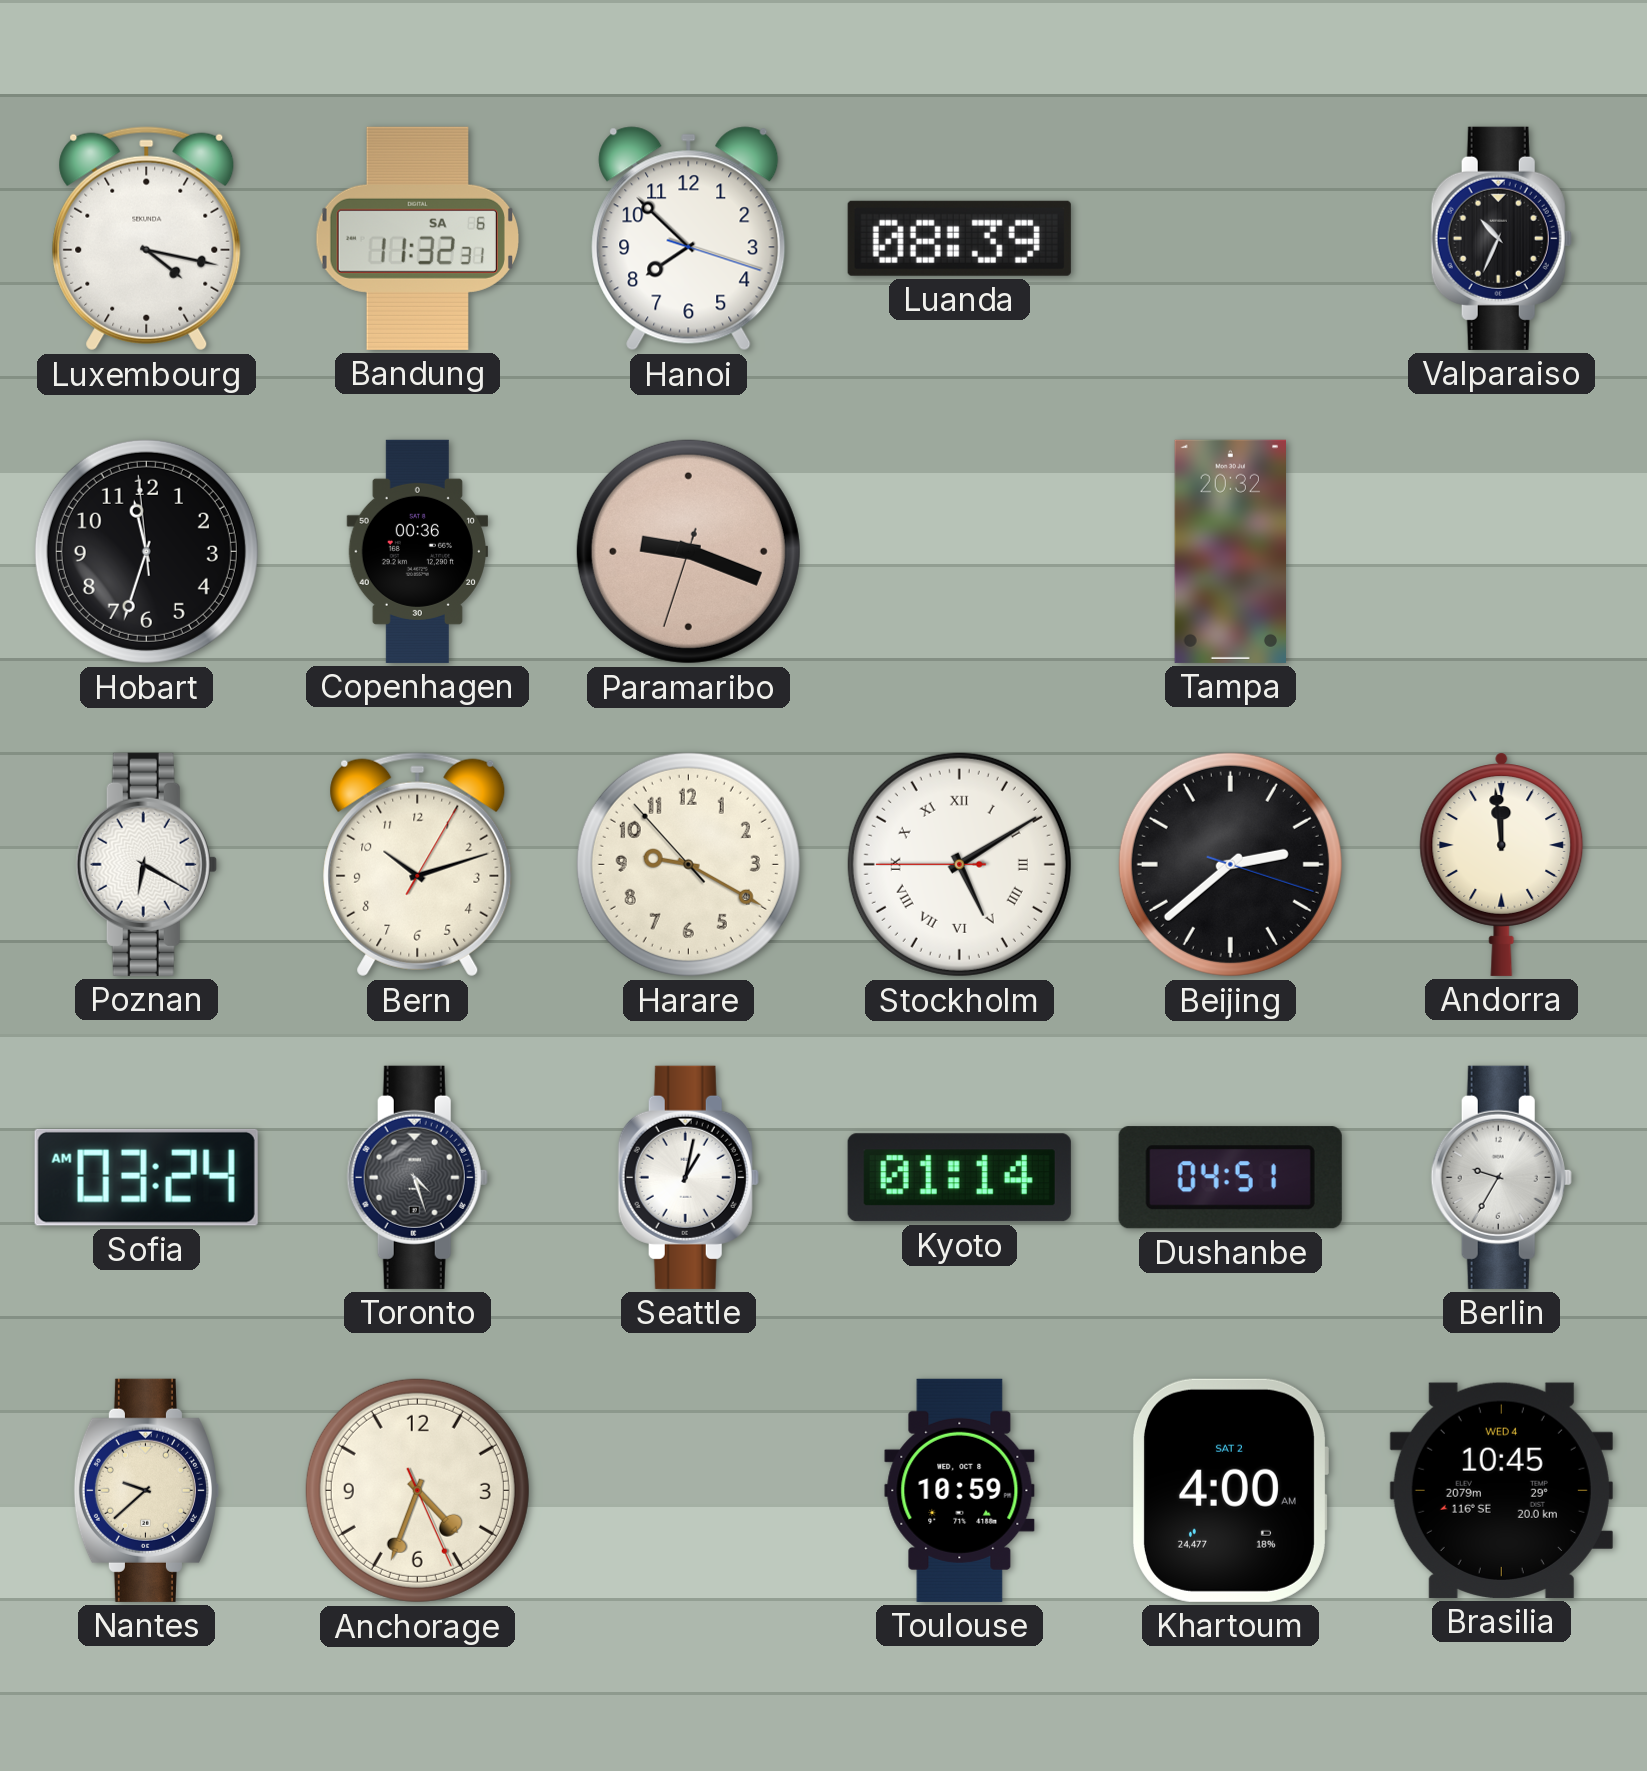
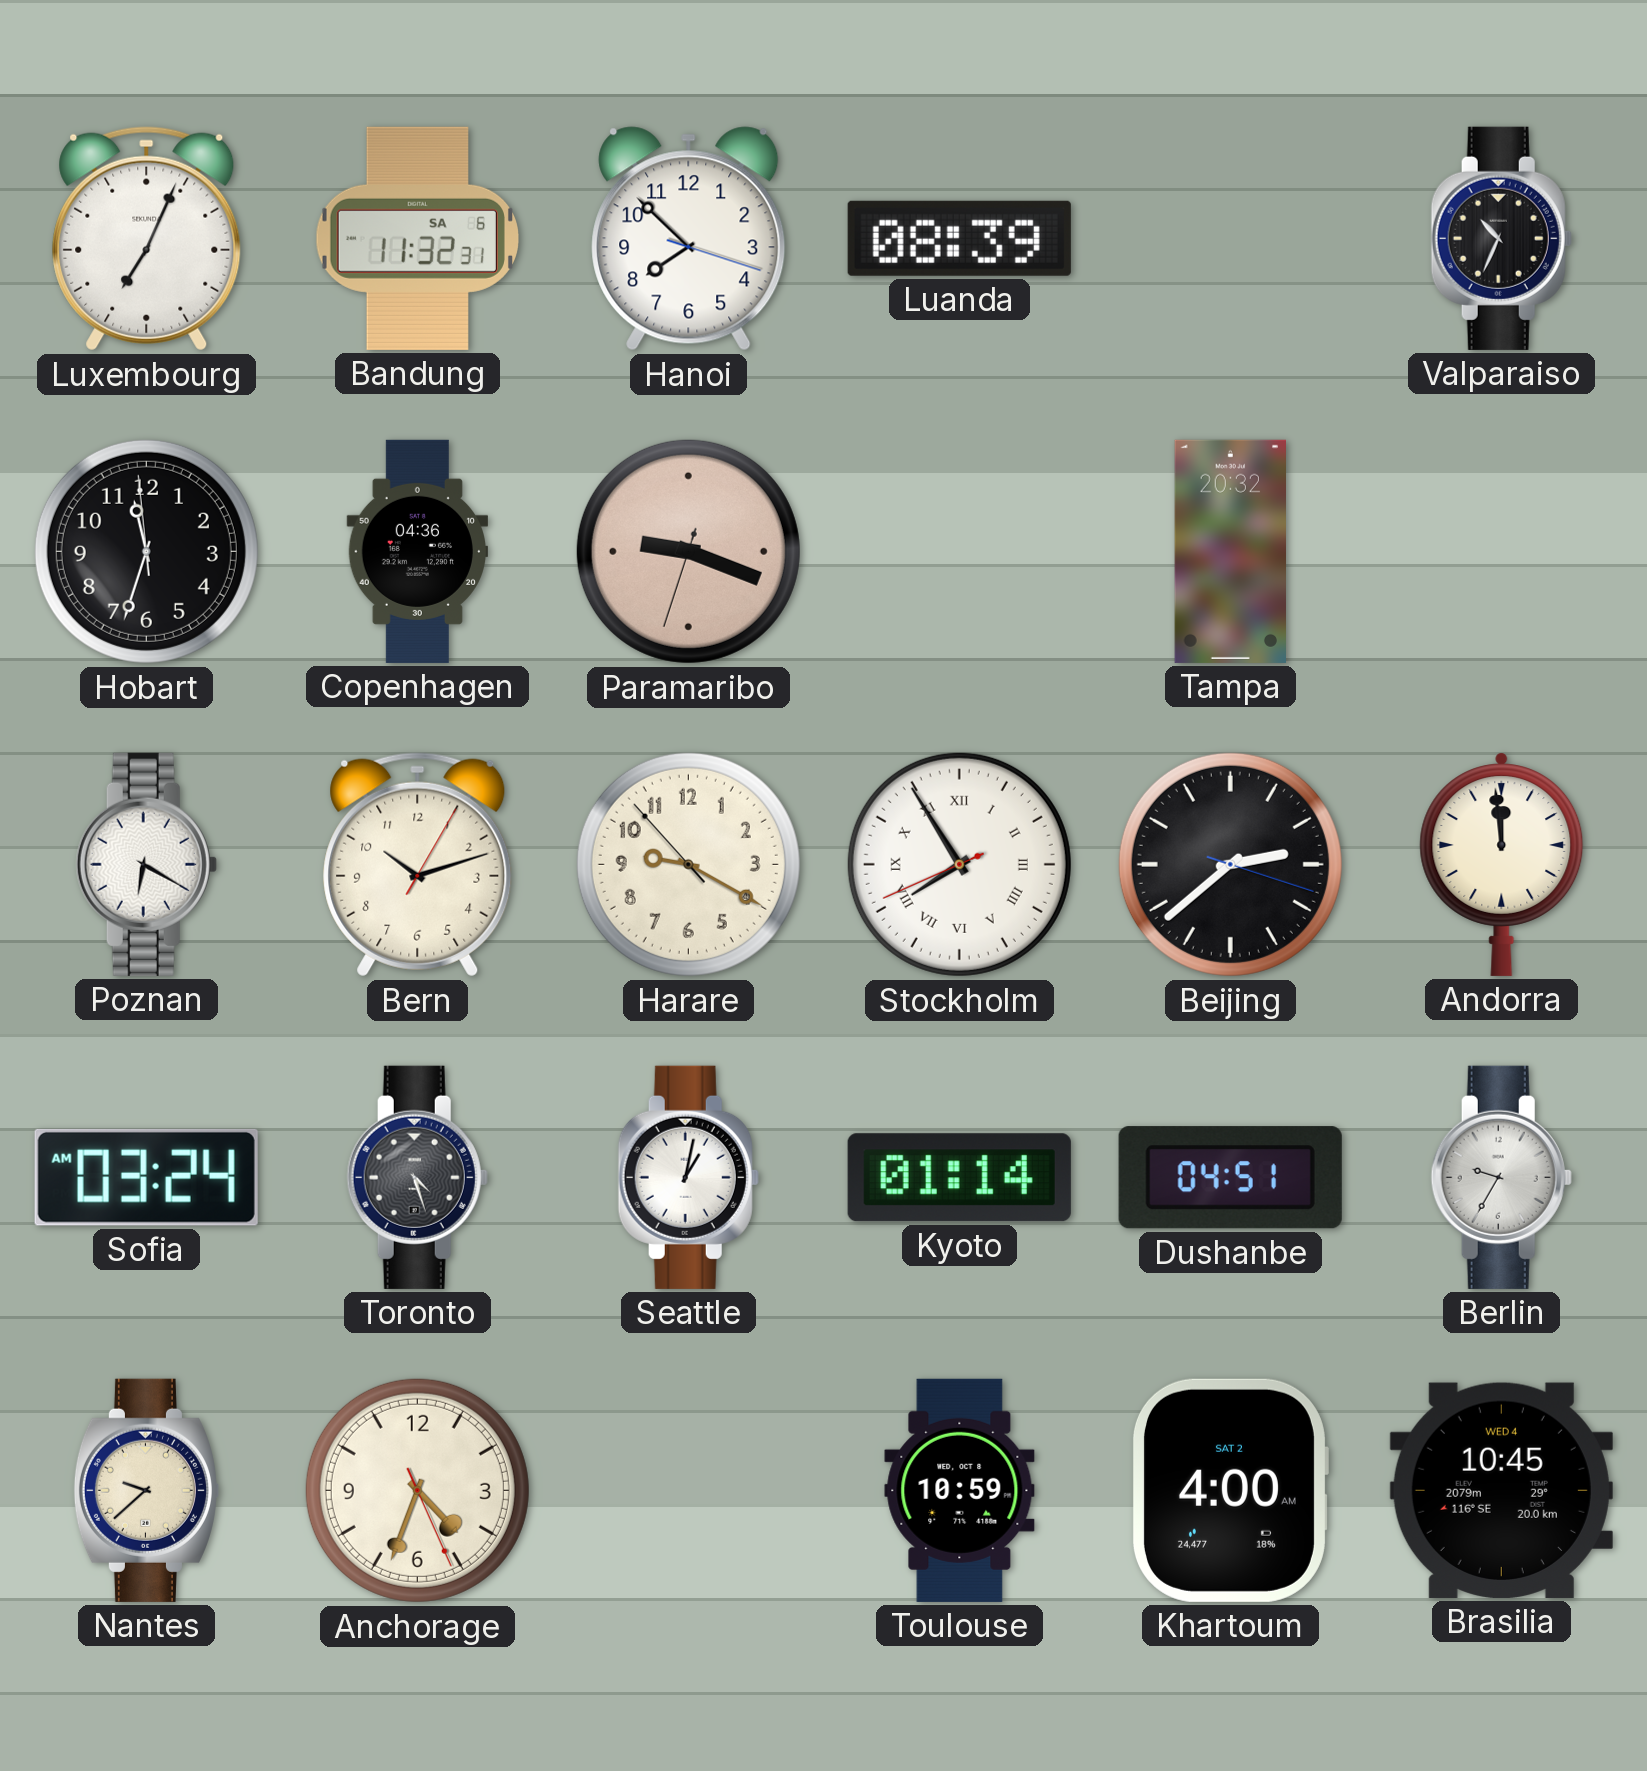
Luxembourg: 4:17 -> 7:04
Copenhagen: 00:36 -> 04:36
Stockholm: 5:09 -> 7:54
